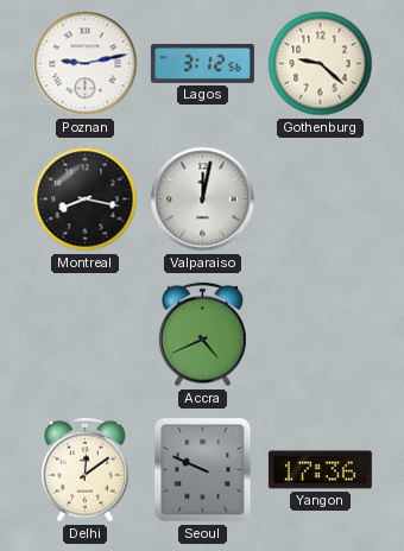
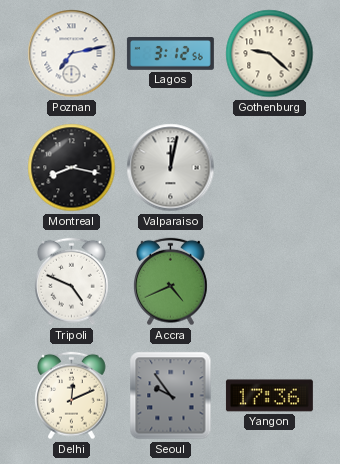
Poznan: 9:13 -> 7:13
Tripoli: none -> 4:49
Delhi: 12:09 -> 12:11
Seoul: 9:49 -> 9:54
